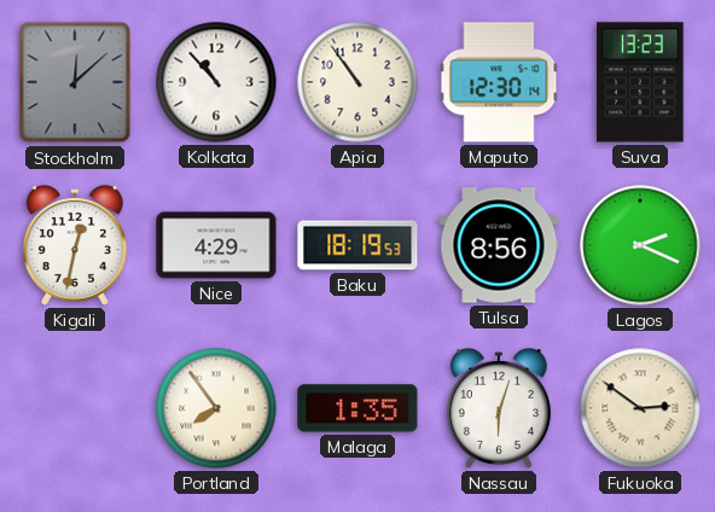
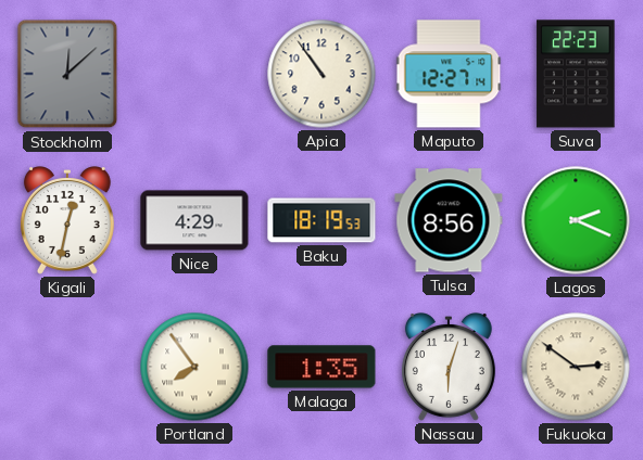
Kolkata: 10:53 -> none
Maputo: 12:30 -> 12:27
Suva: 13:23 -> 22:23
